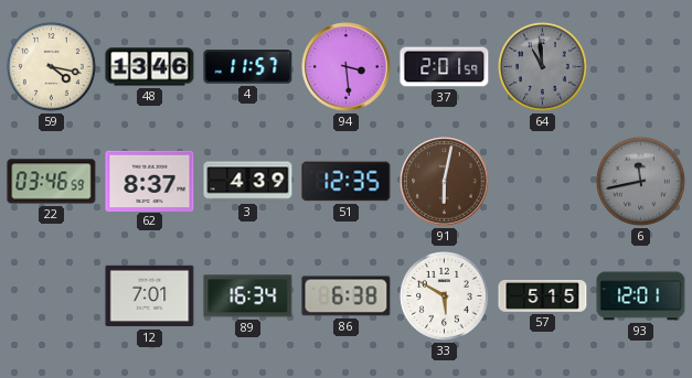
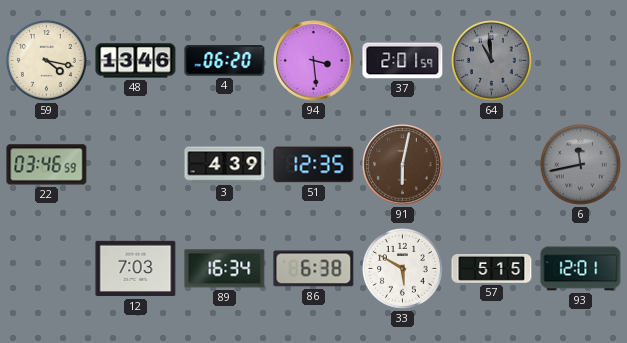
4: 11:57 -> 06:20
62: 8:37 -> none
12: 7:01 -> 7:03
